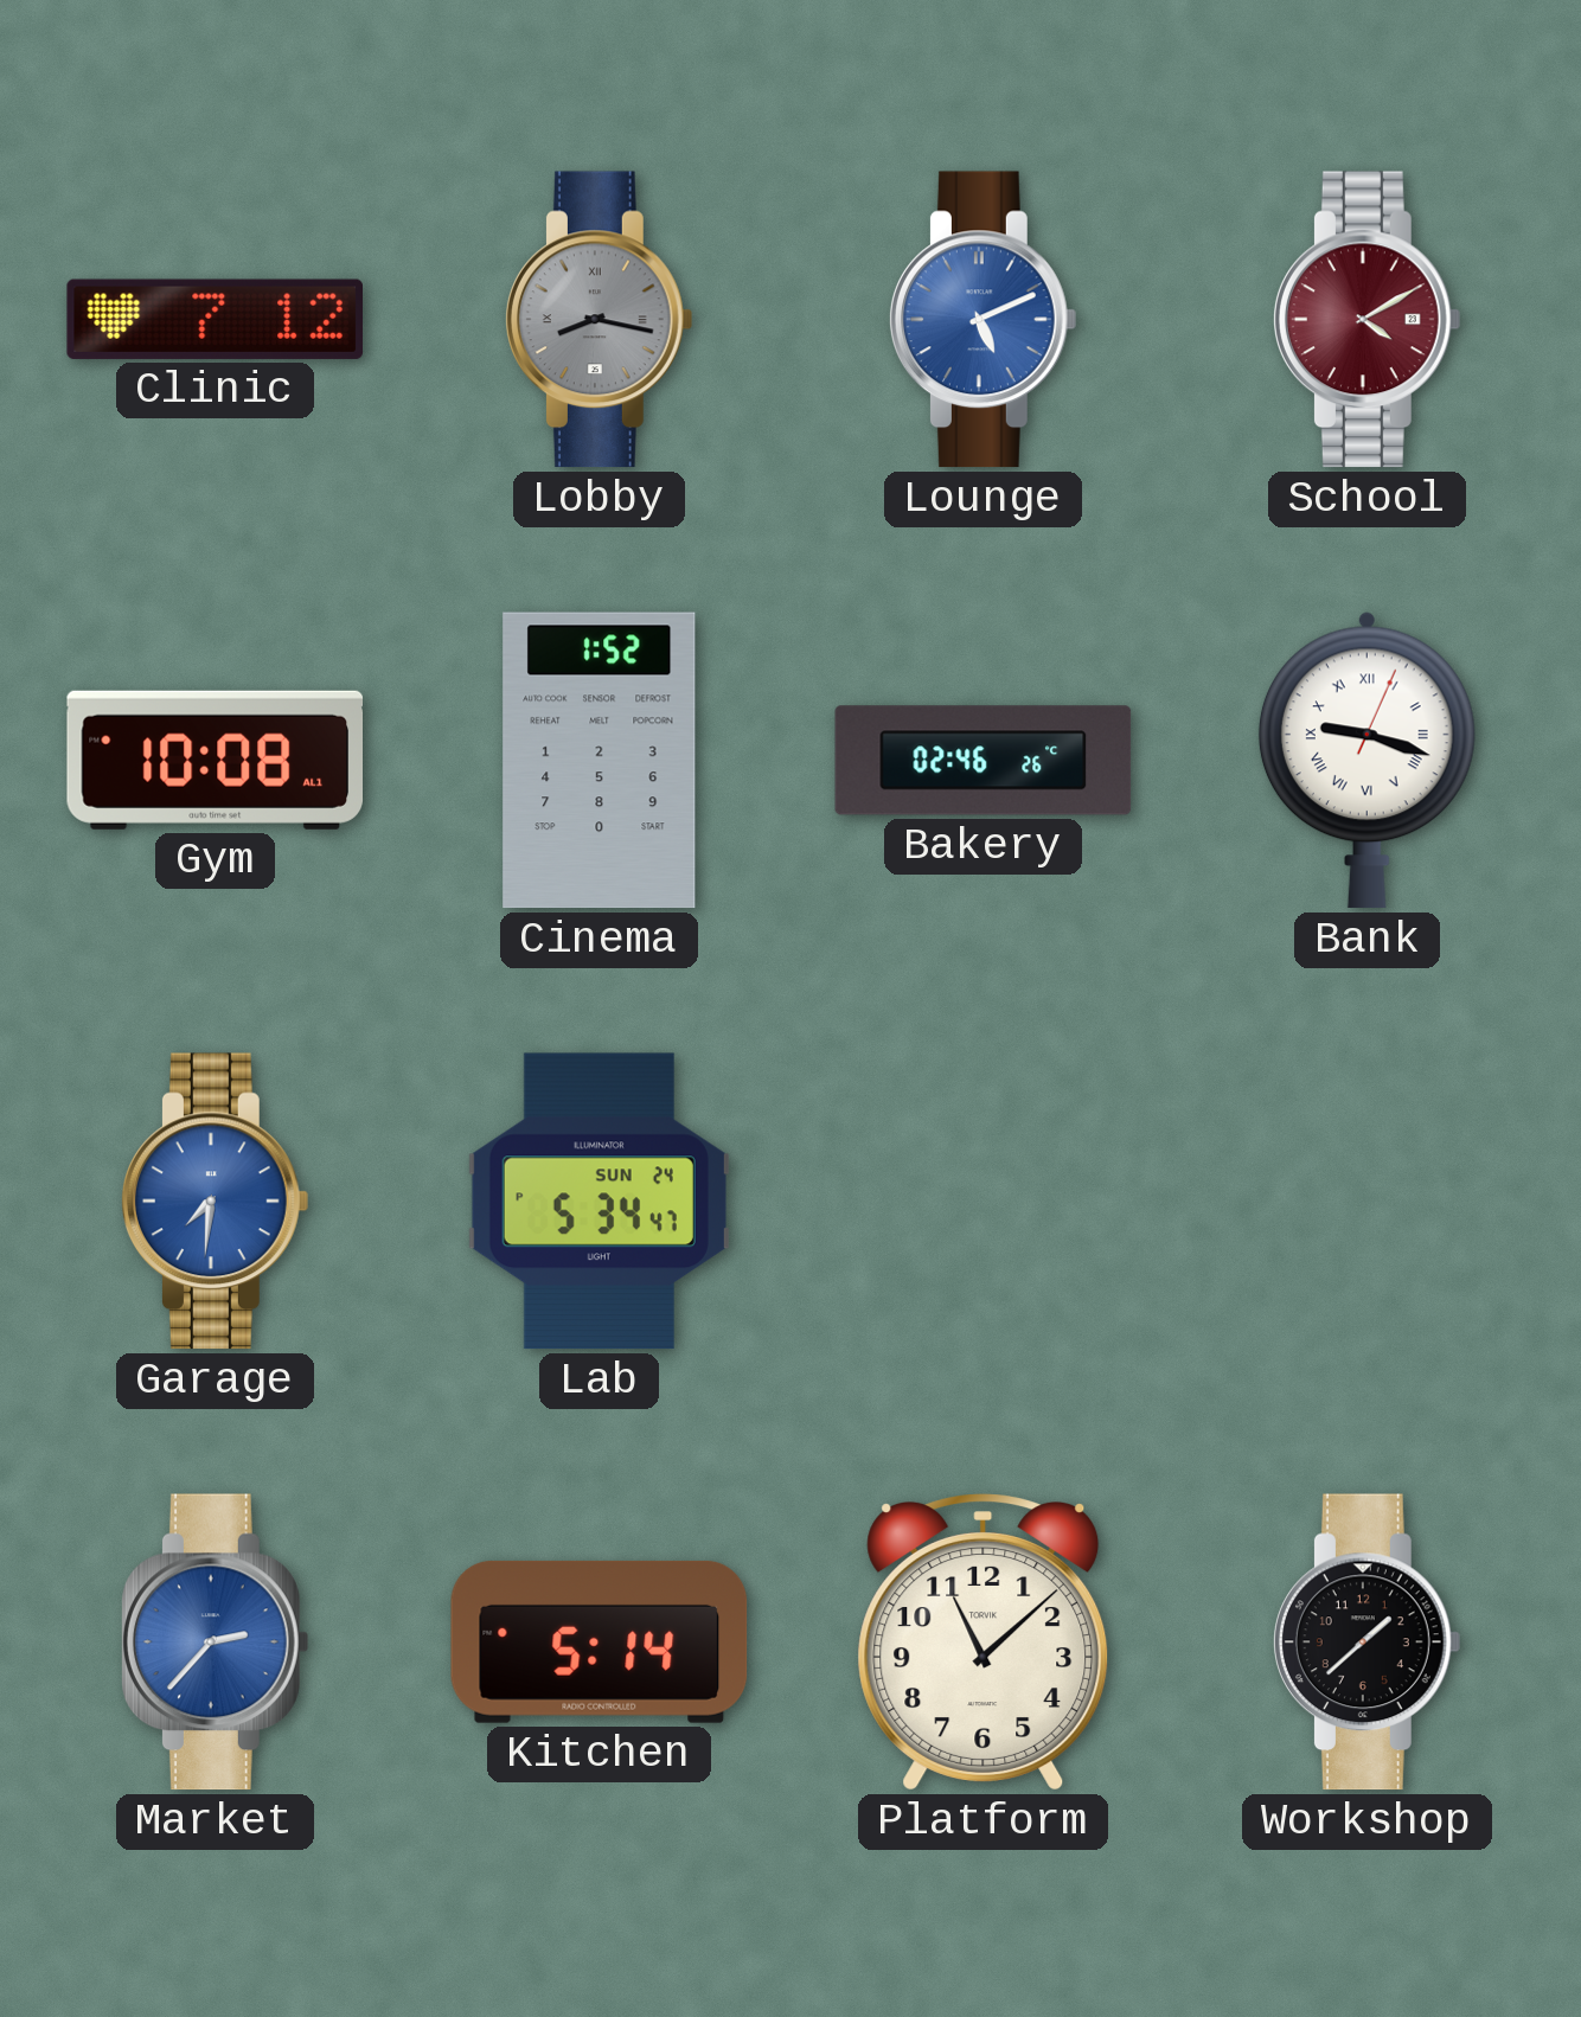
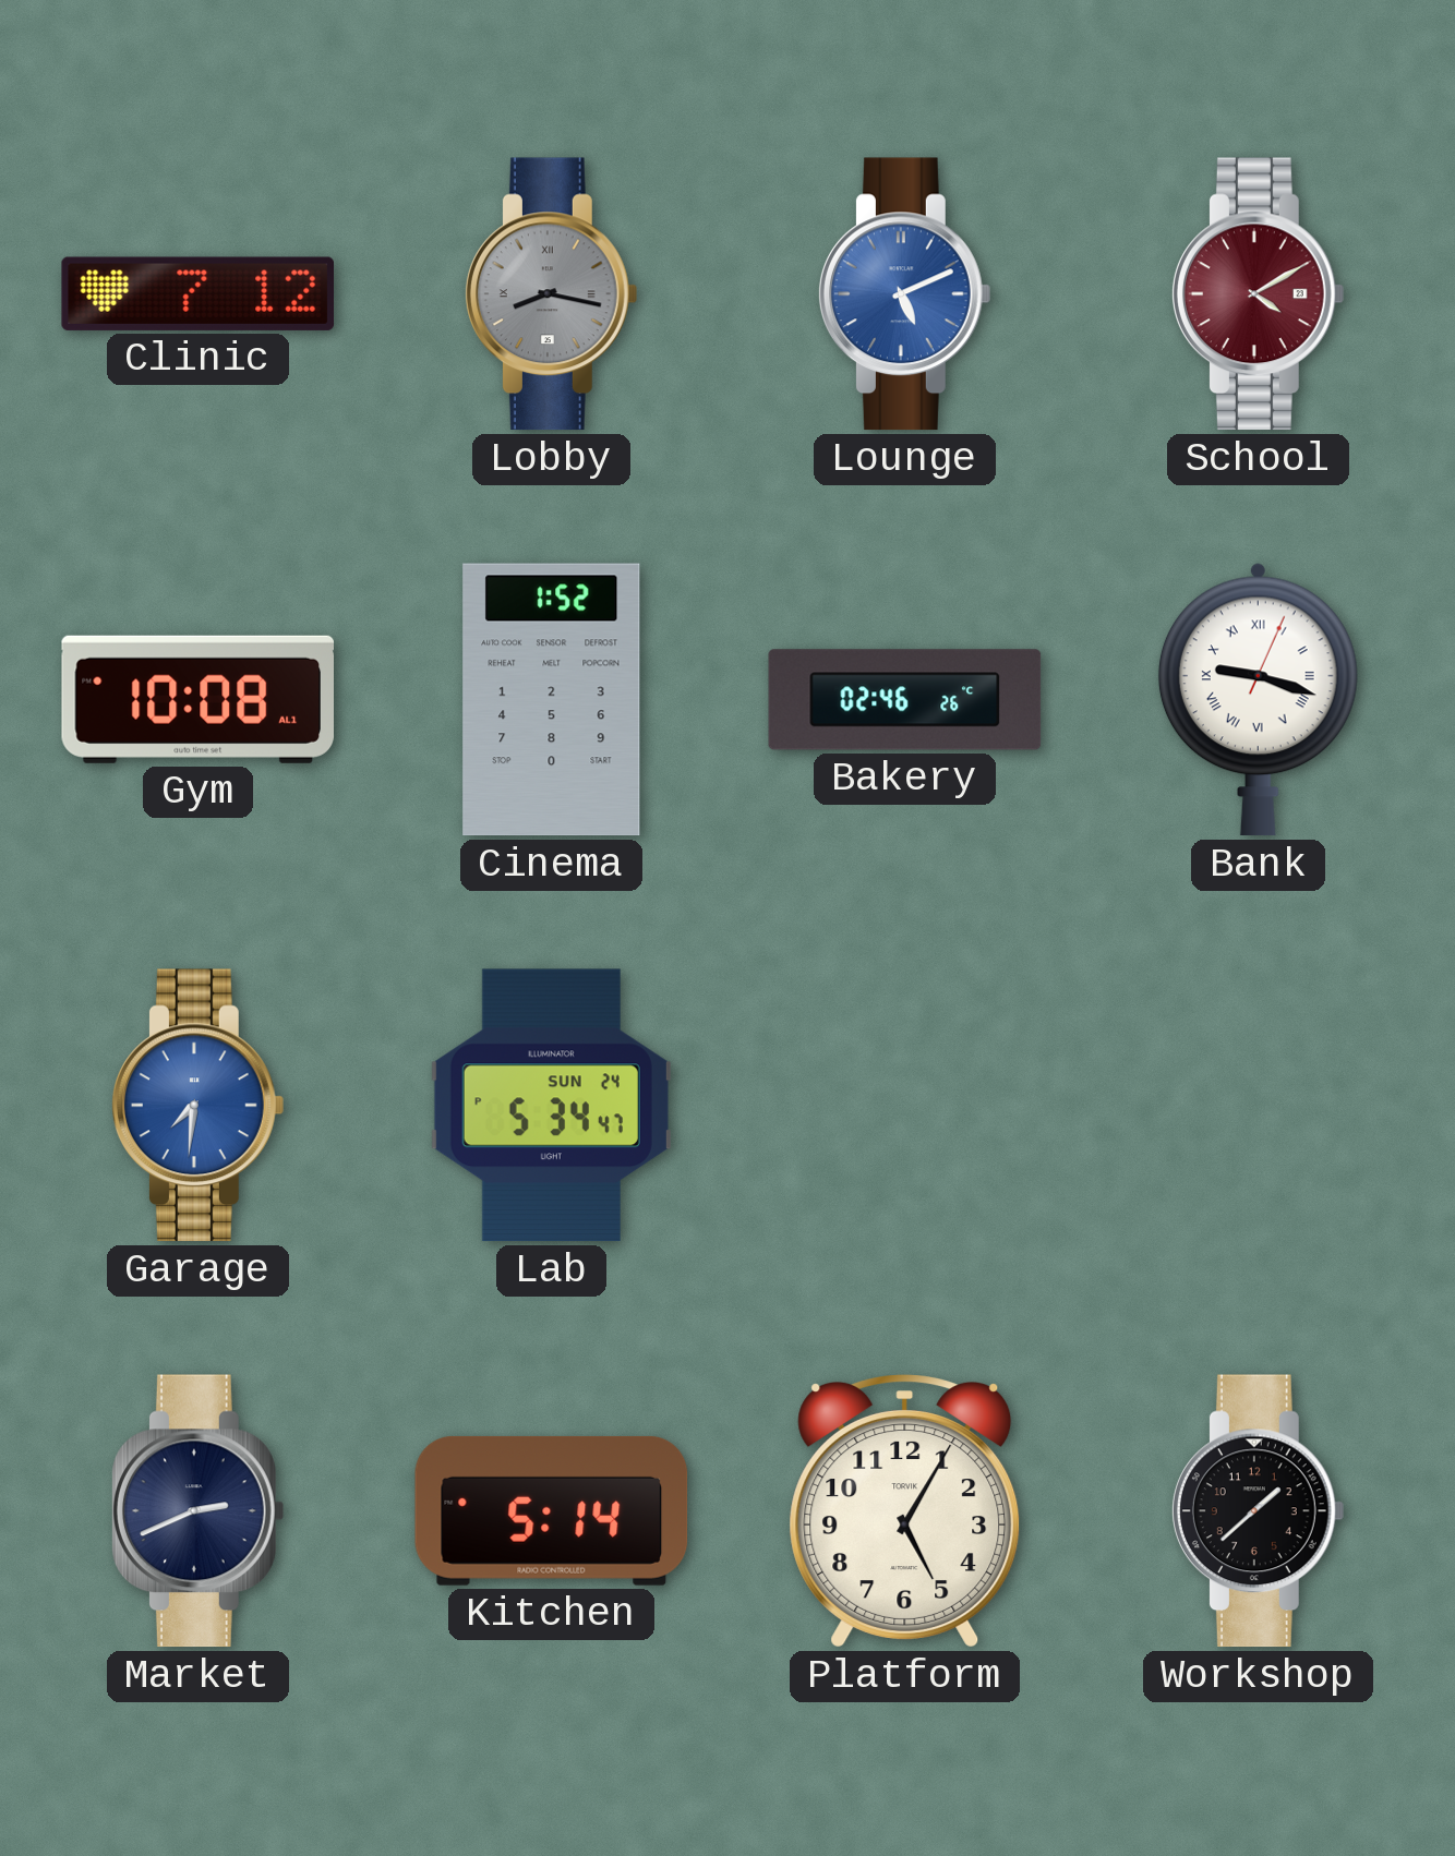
Market: 2:37 -> 2:41
Market dial: blue -> navy
Platform: 11:08 -> 5:05
